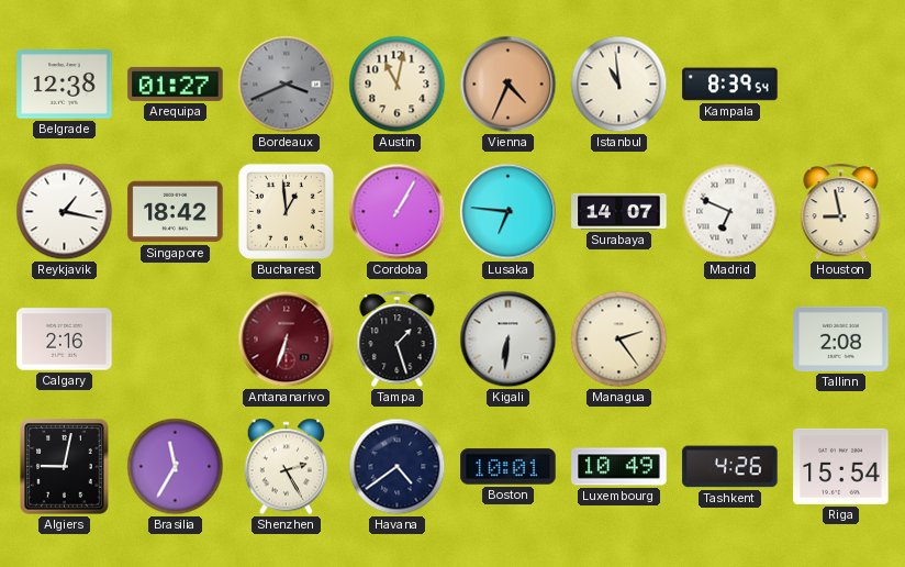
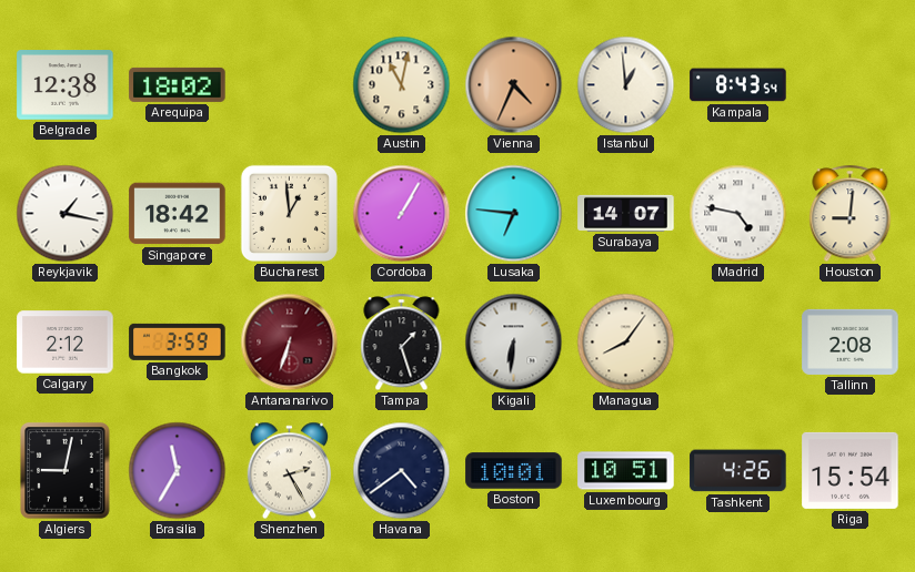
Arequipa: 01:27 -> 18:02
Bordeaux: 3:41 -> none
Istanbul: 10:59 -> 12:59
Kampala: 8:39 -> 8:43
Madrid: 6:49 -> 4:47
Houston: 8:58 -> 9:01
Calgary: 2:16 -> 2:12
Bangkok: none -> 3:59
Managua: 2:24 -> 8:06
Luxembourg: 10:49 -> 10:51
